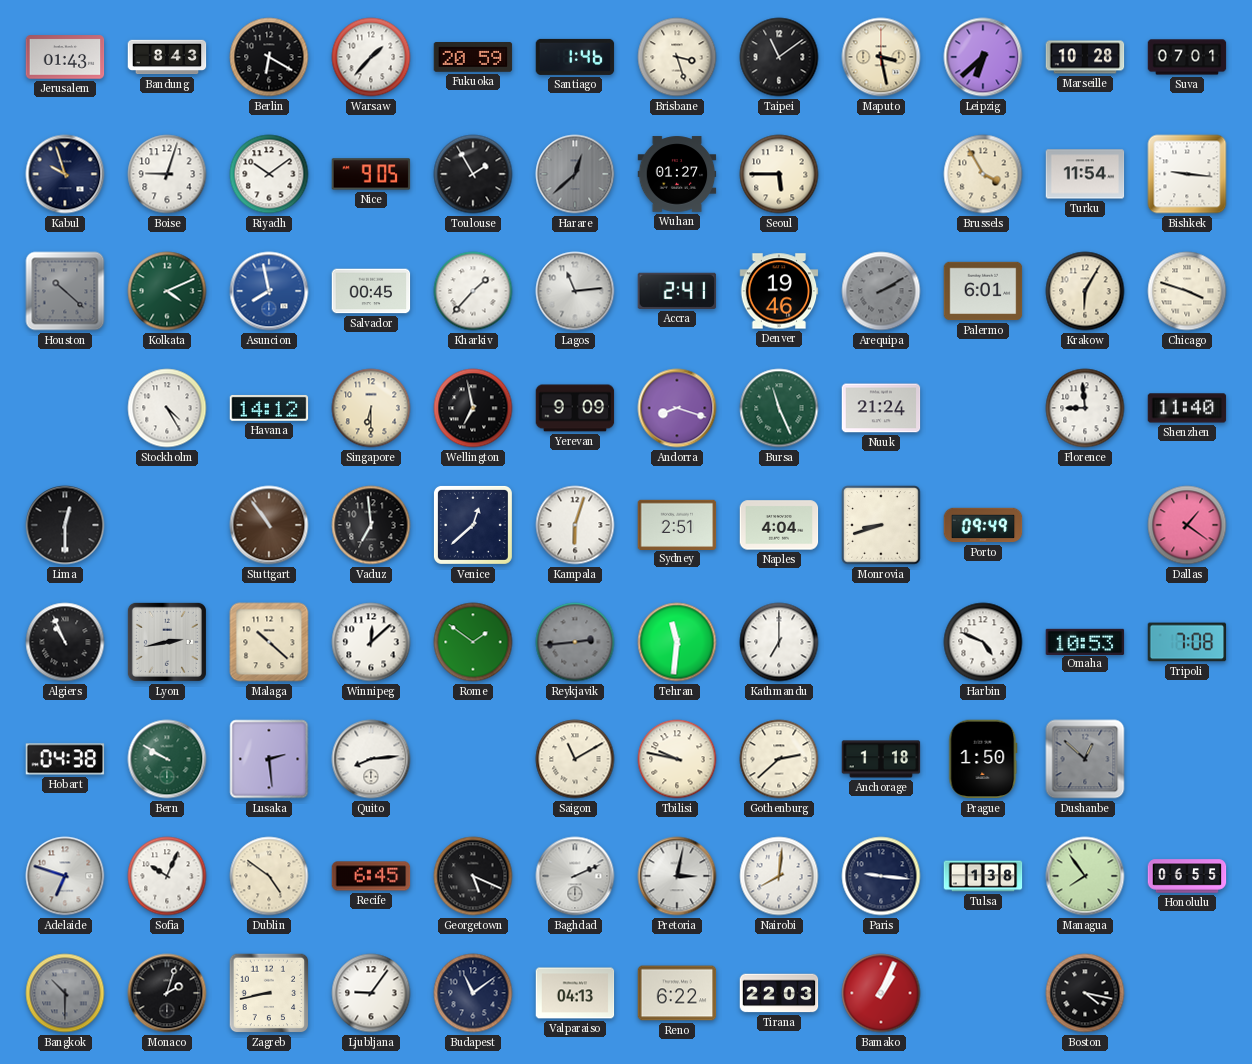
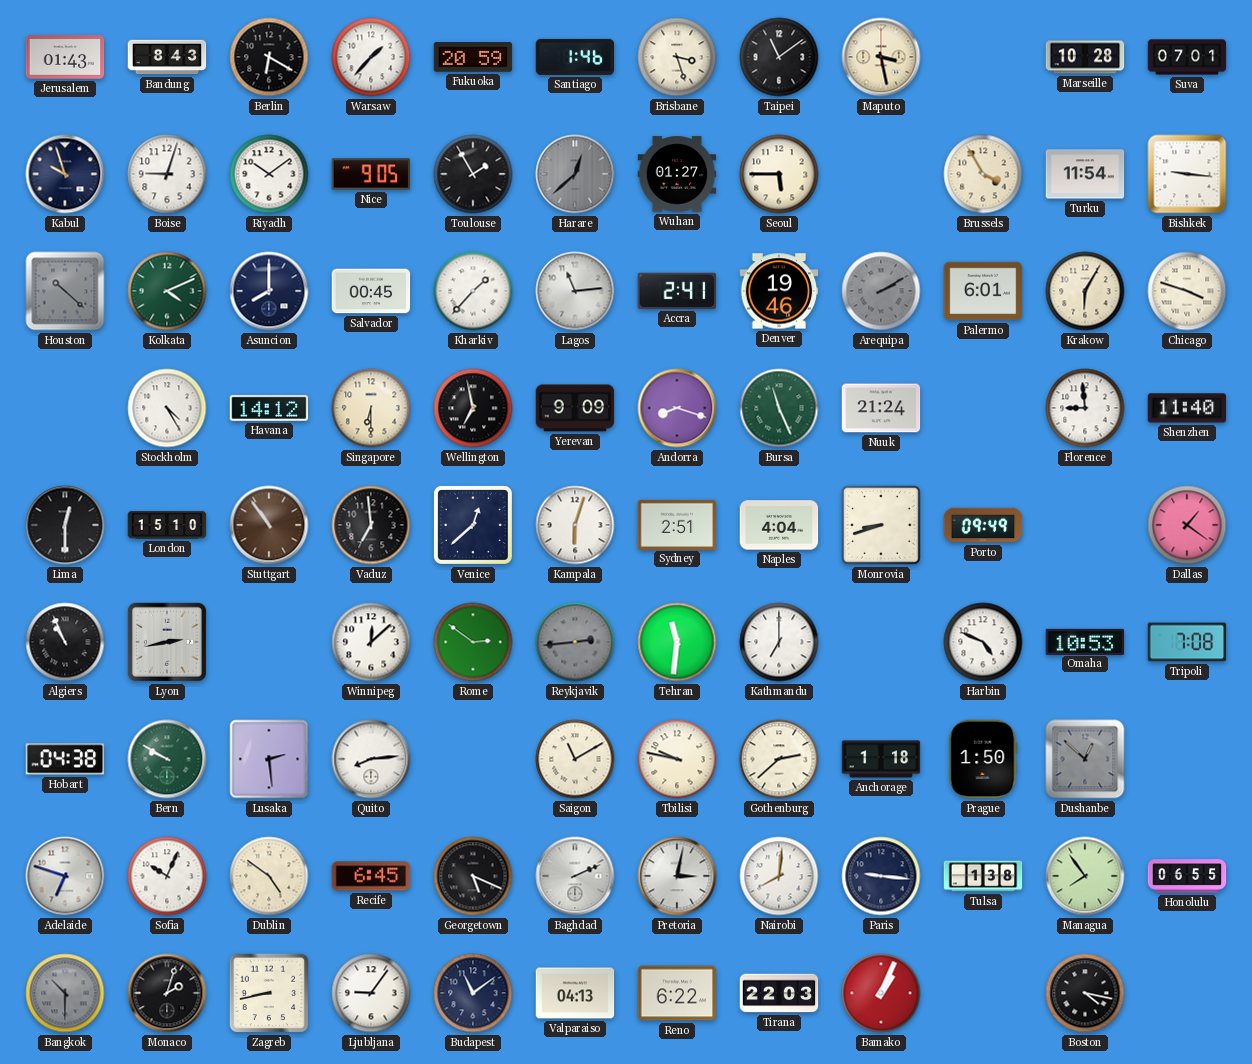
Leipzig: 6:38 -> none
Asuncion: 7:58 -> 8:00
Asuncion dial: blue -> navy
London: none -> 15:10
Malaga: 10:22 -> none
Rome: 1:51 -> 2:51
